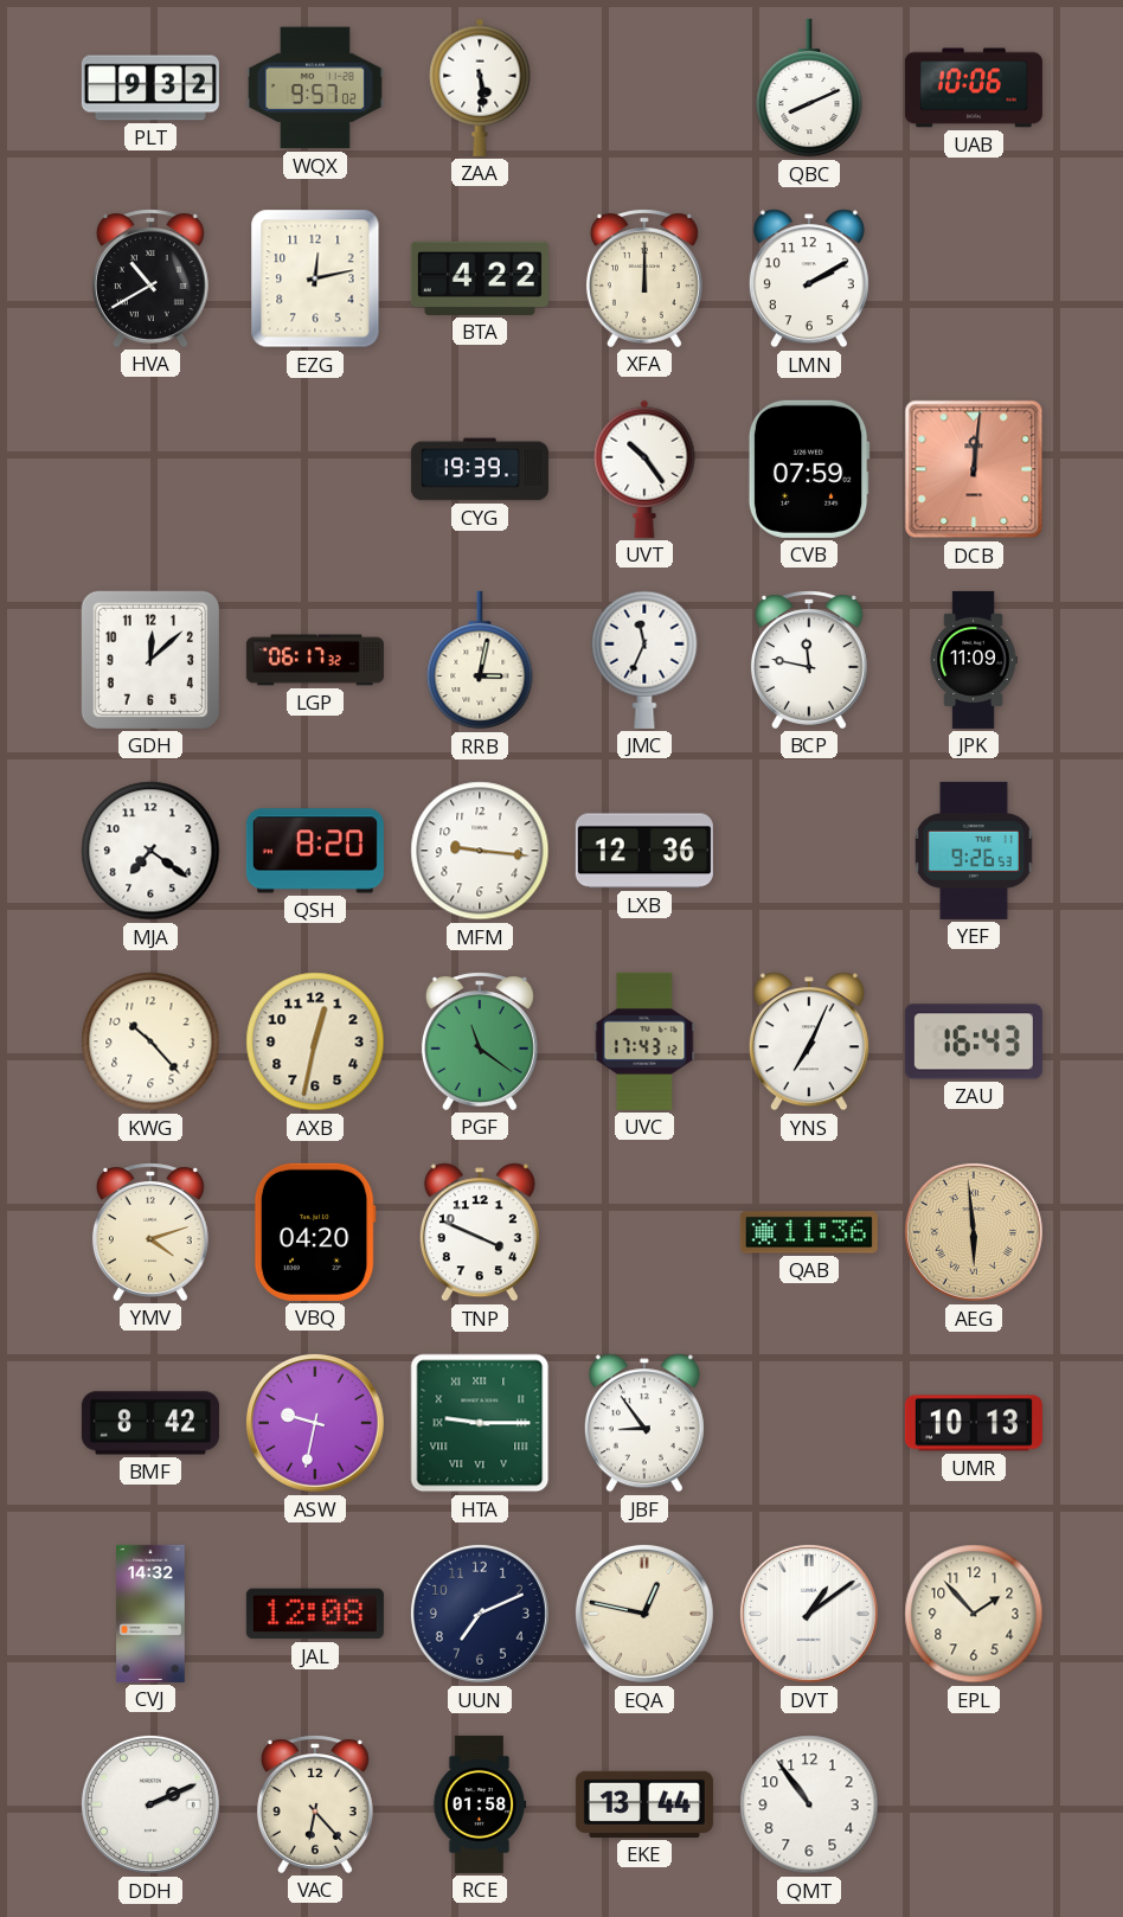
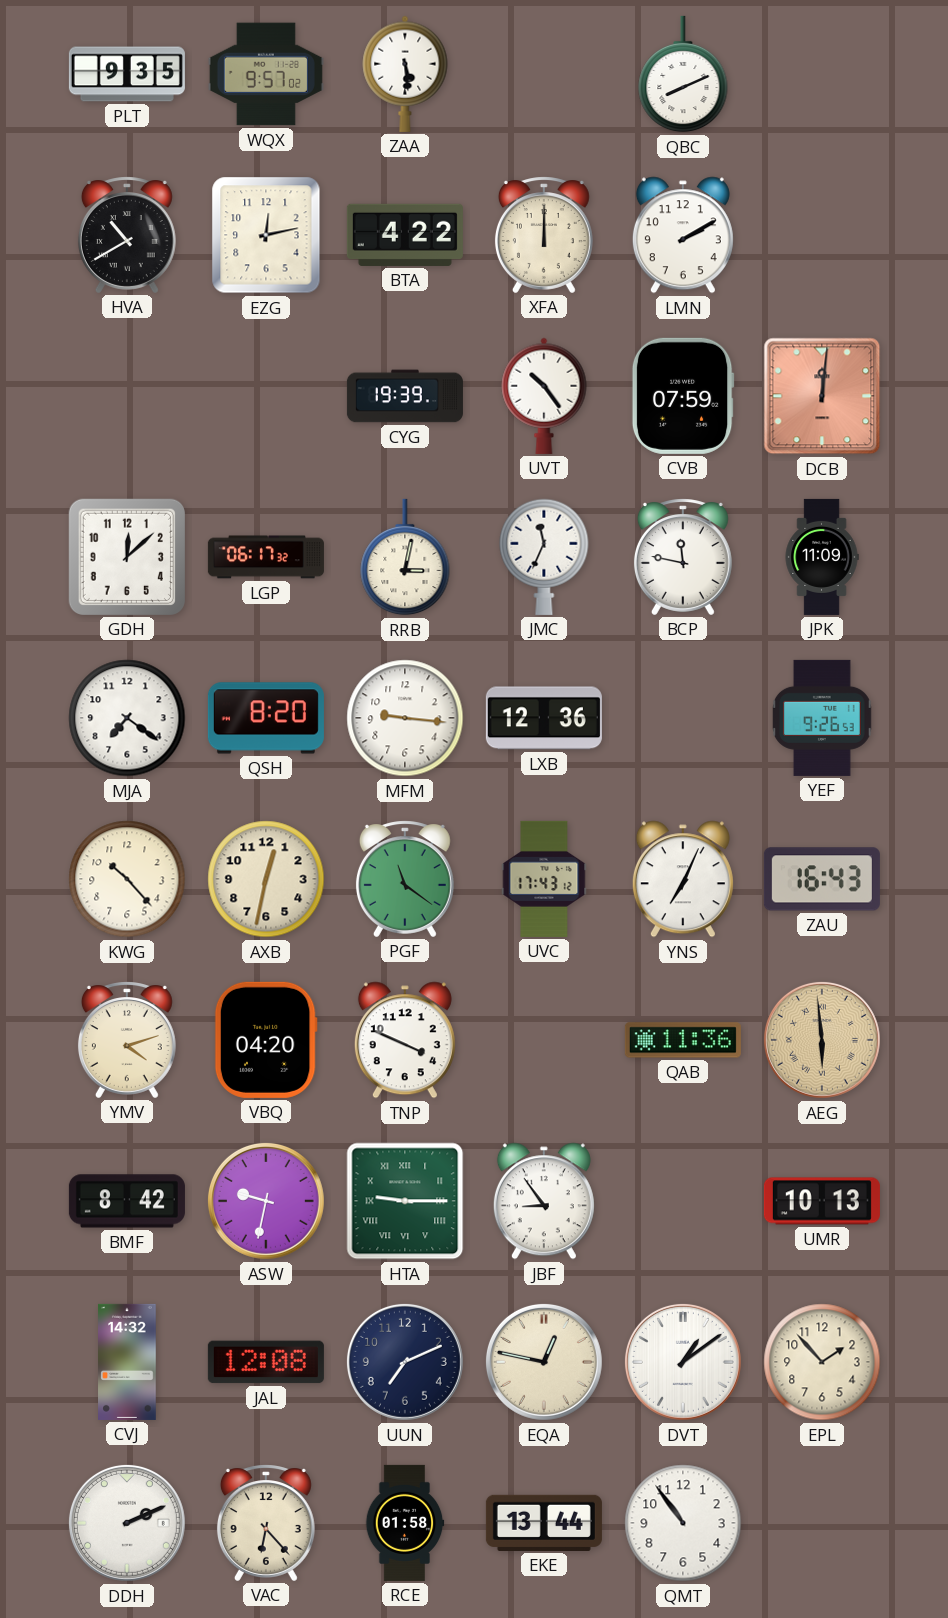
PLT: 9:32 -> 9:35
UAB: 10:06 -> none
